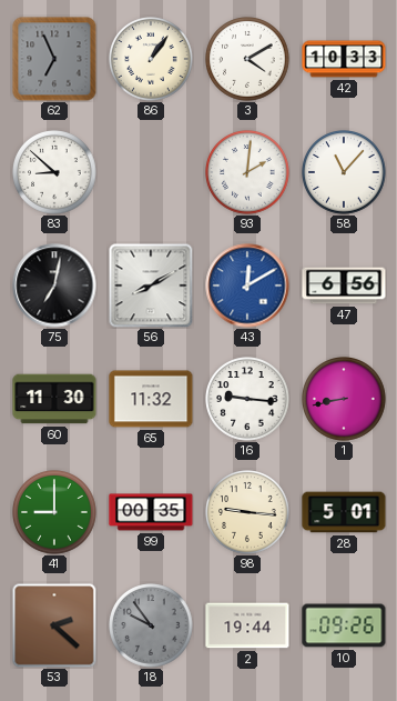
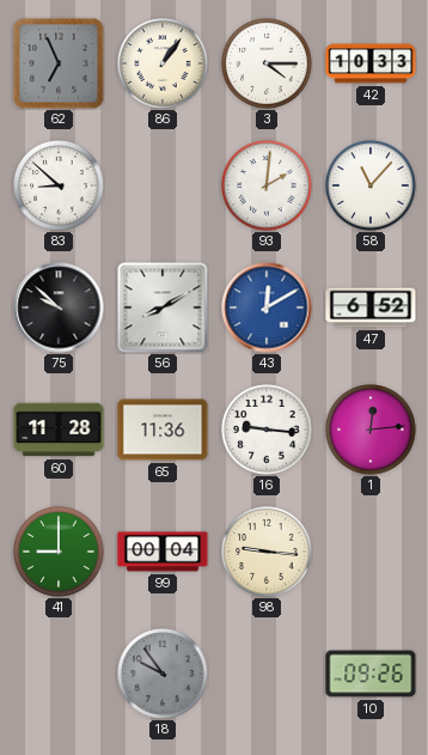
3: 4:10 -> 4:15
75: 7:02 -> 9:52
47: 6:56 -> 6:52
60: 11:30 -> 11:28
65: 11:32 -> 11:36
1: 8:43 -> 12:14
99: 00:35 -> 00:04
28: 5:01 -> none
53: 2:22 -> none
2: 19:44 -> none
